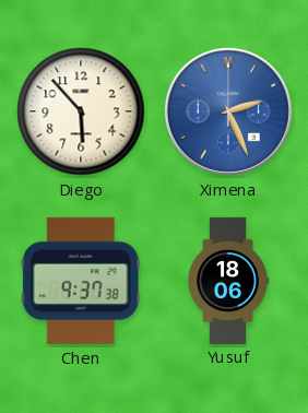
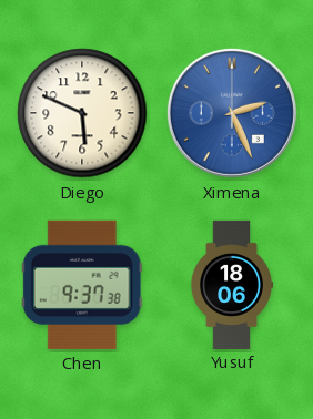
Diego: 5:53 -> 5:49
